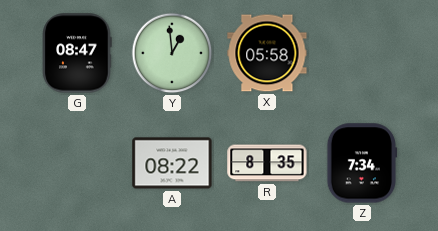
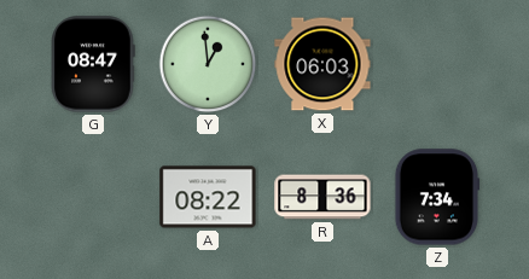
X: 05:58 -> 06:03
R: 8:35 -> 8:36
